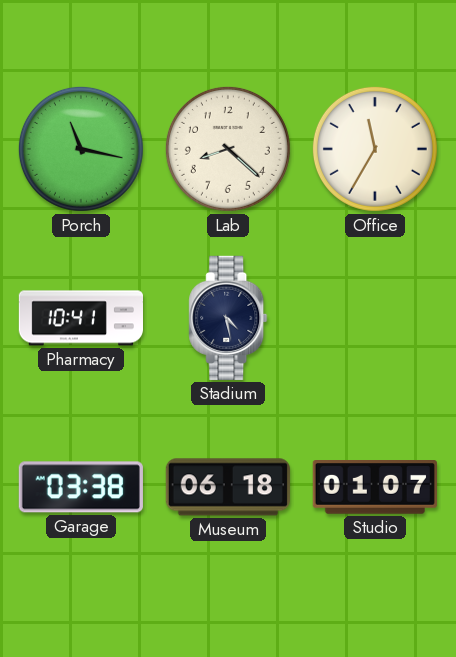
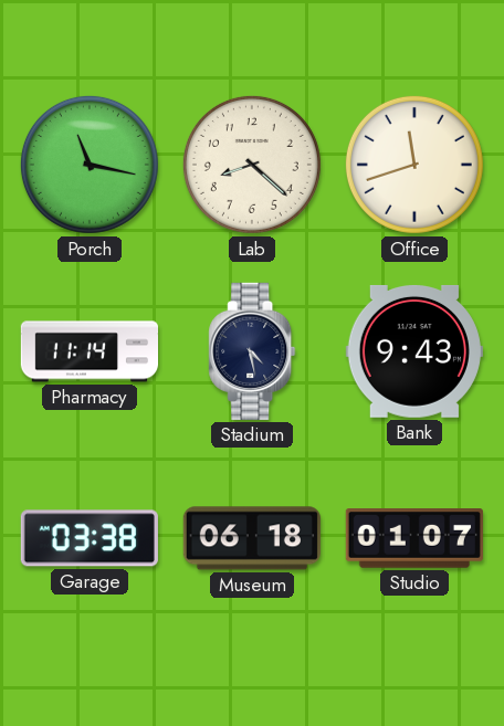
Office: 11:35 -> 11:42
Pharmacy: 10:41 -> 11:14
Bank: none -> 9:43
